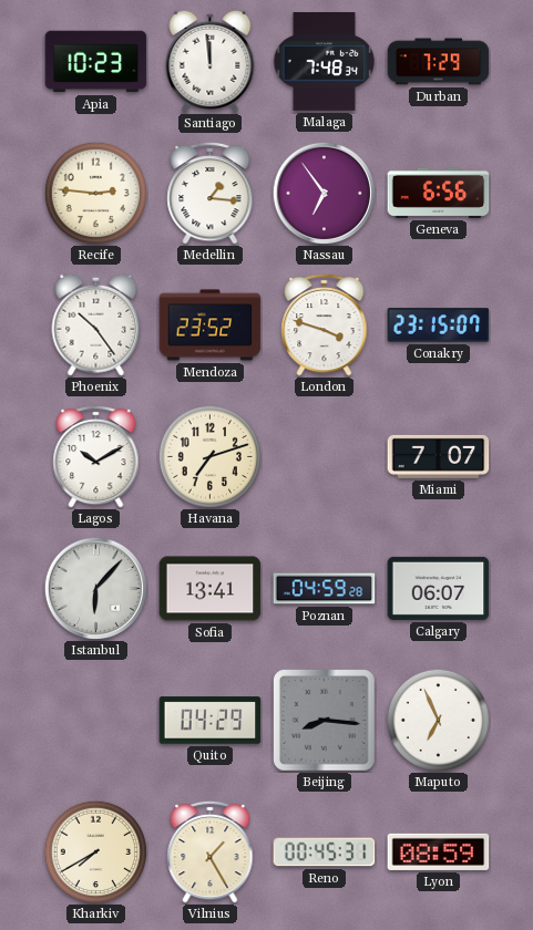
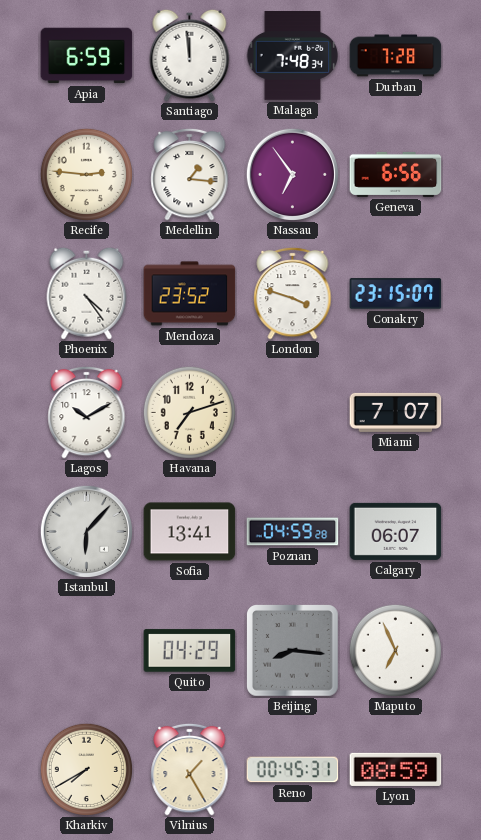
Apia: 10:23 -> 6:59
Durban: 7:29 -> 7:28
Phoenix: 10:24 -> 4:24
